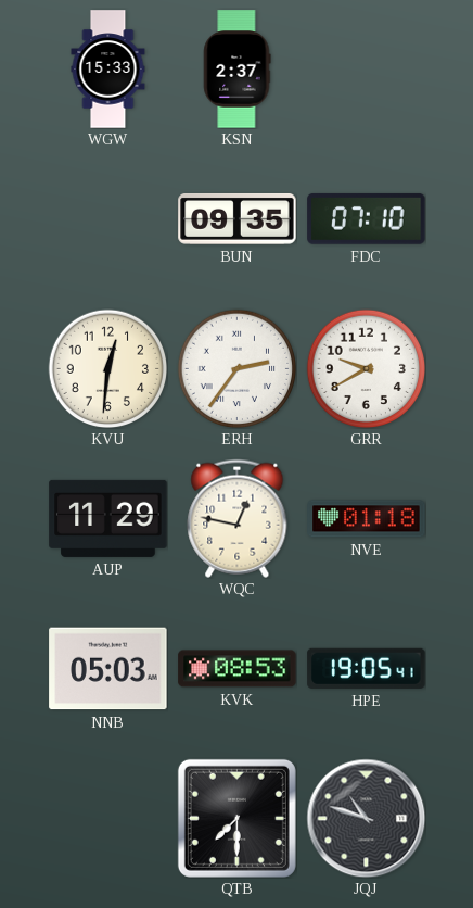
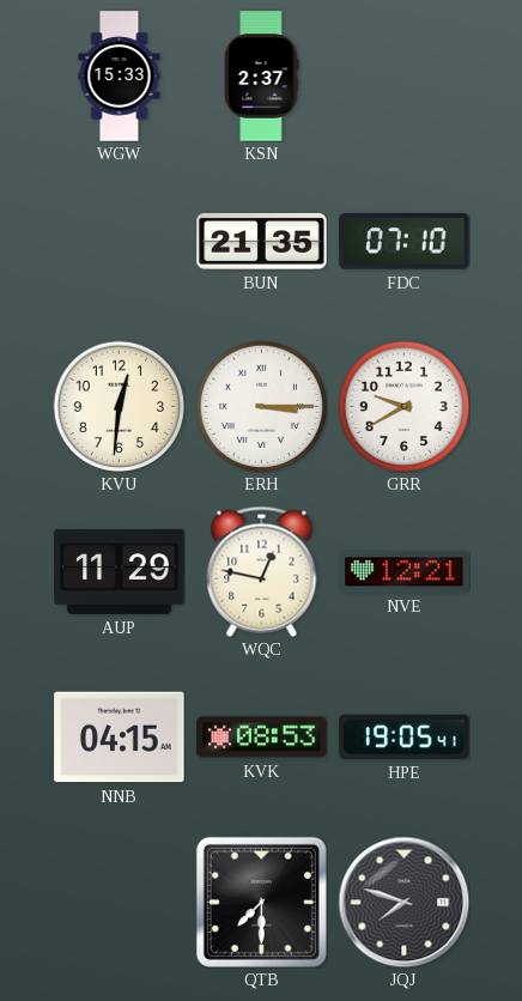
BUN: 09:35 -> 21:35
ERH: 2:36 -> 3:15
NVE: 01:18 -> 12:21
NNB: 05:03 -> 04:15
JQJ: 10:48 -> 7:48
